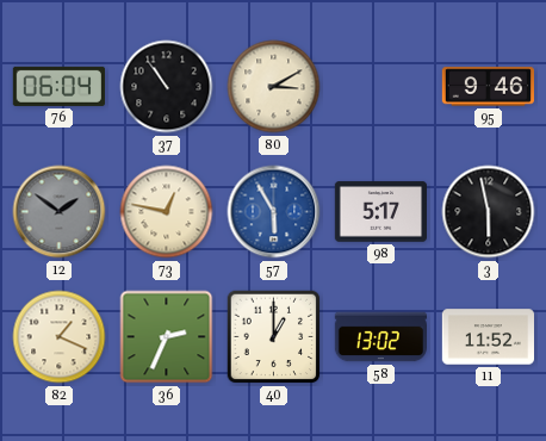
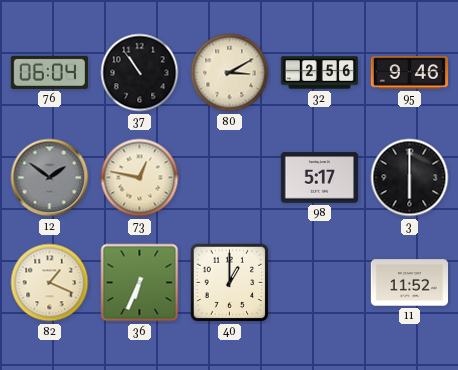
32: none -> 2:56
57: 5:55 -> none
3: 5:58 -> 6:00
36: 2:34 -> 6:34
58: 13:02 -> none
